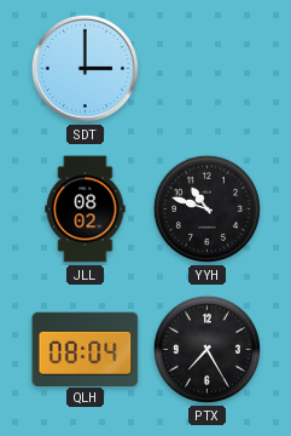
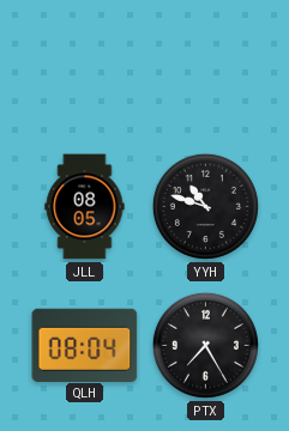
SDT: 3:00 -> none
JLL: 08:02 -> 08:05
